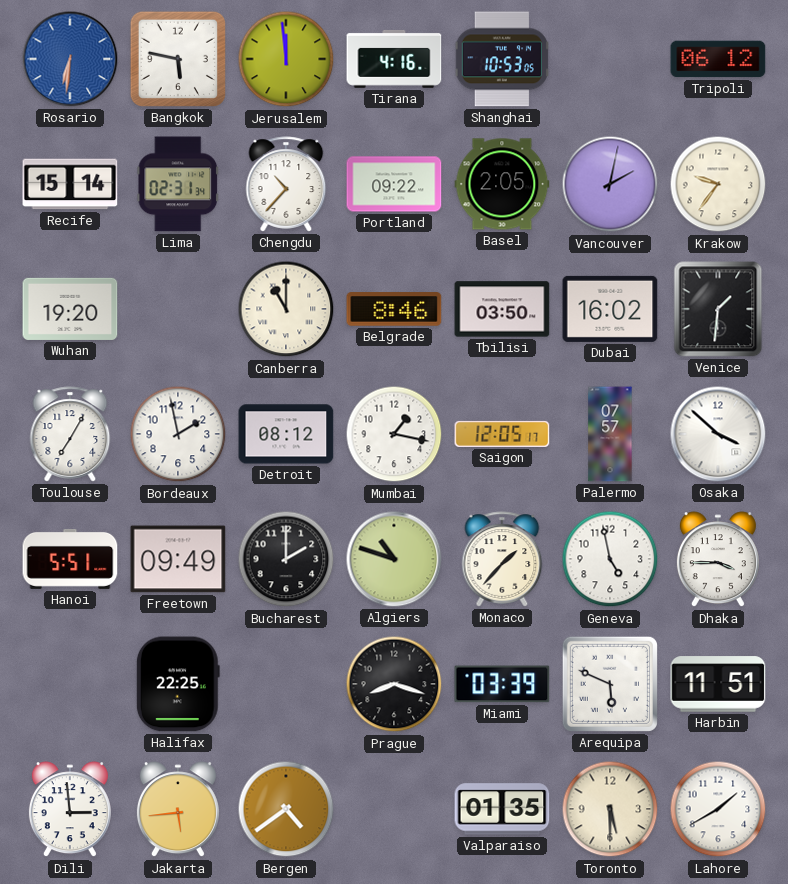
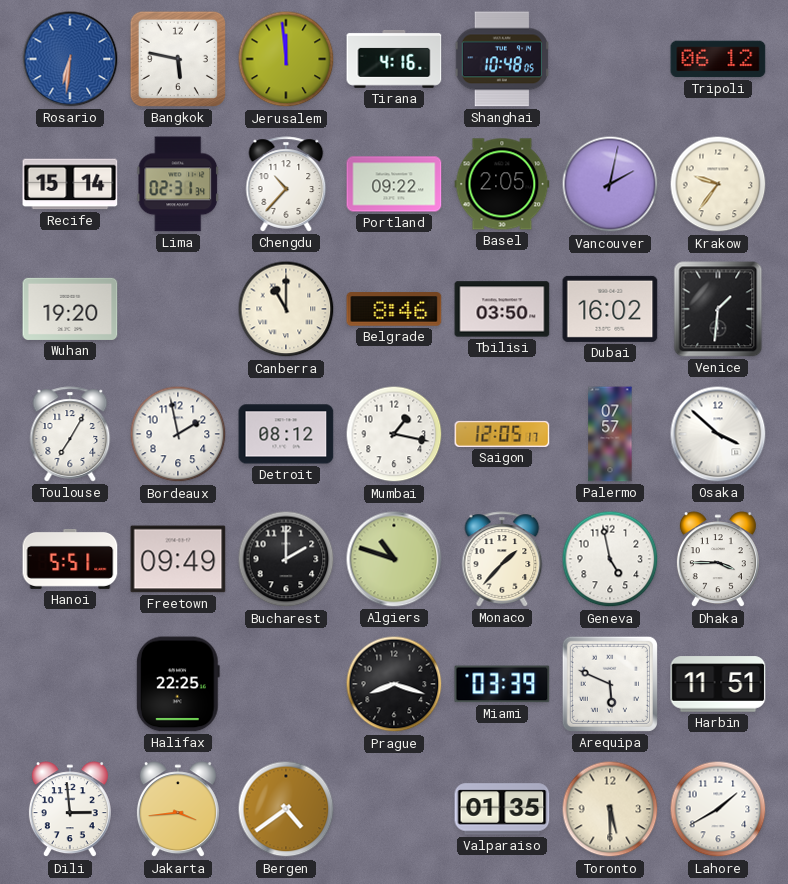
Shanghai: 10:53 -> 10:48
Jakarta: 5:44 -> 3:44
